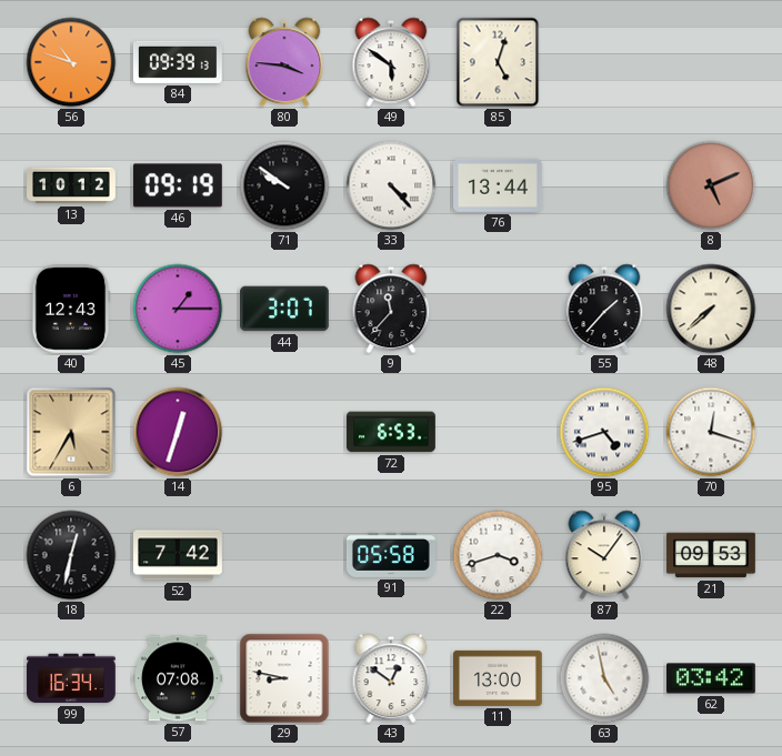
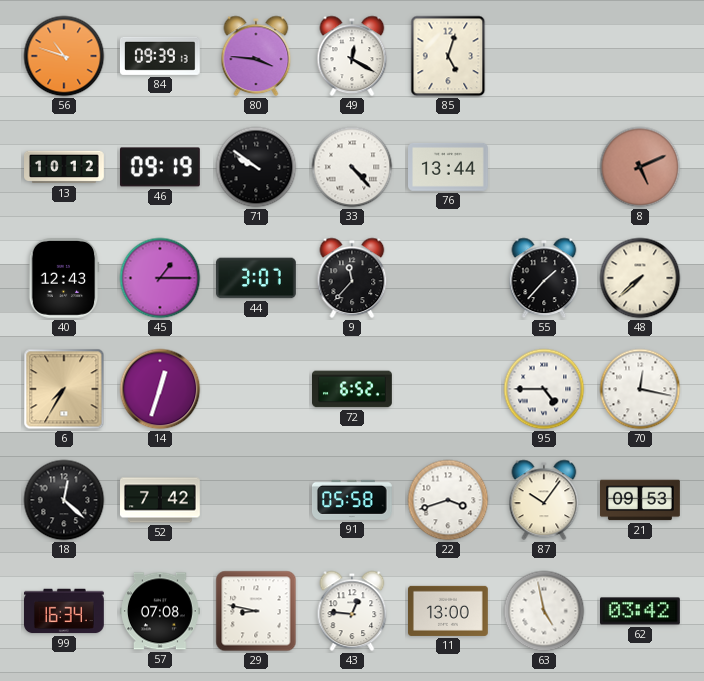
49: 5:51 -> 12:20
6: 5:35 -> 7:35
72: 6:53 -> 6:52
95: 4:42 -> 4:45
70: 12:18 -> 12:17
18: 12:32 -> 12:22
43: 12:51 -> 12:46
